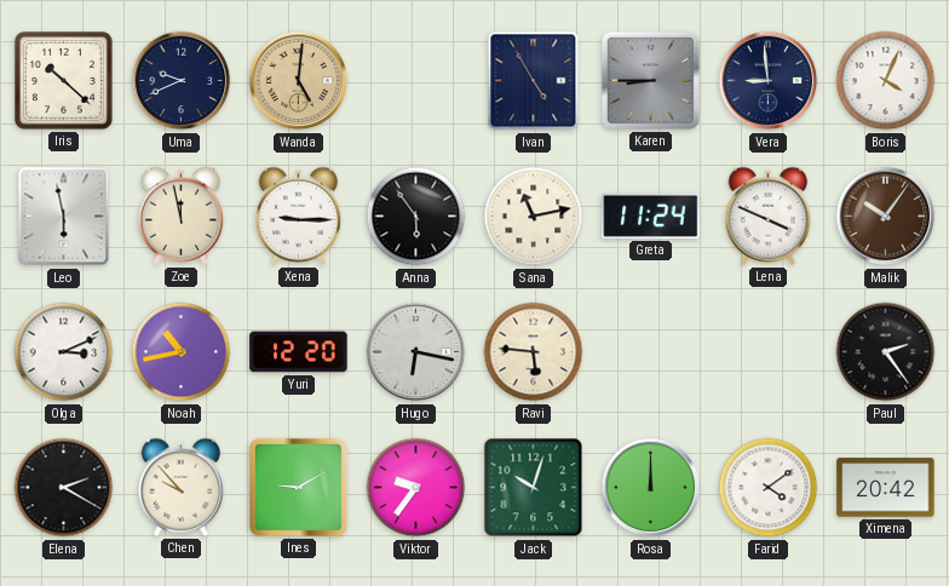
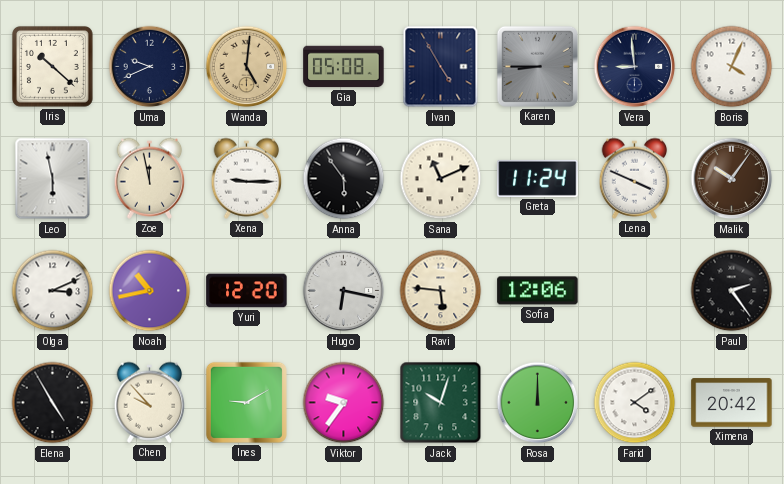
Gia: none -> 05:08
Sana: 11:13 -> 11:11
Sofia: none -> 12:06
Elena: 2:20 -> 4:55
